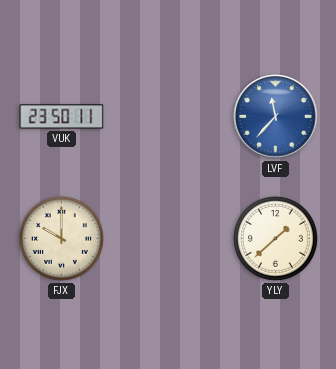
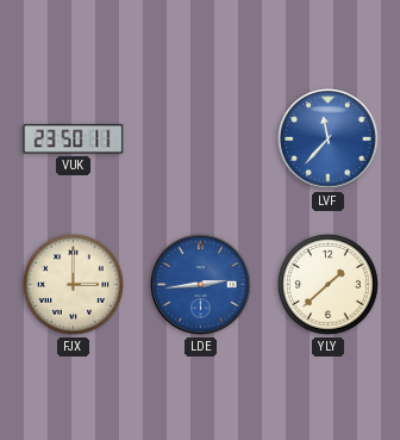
FJX: 10:00 -> 3:00
LDE: none -> 2:44
